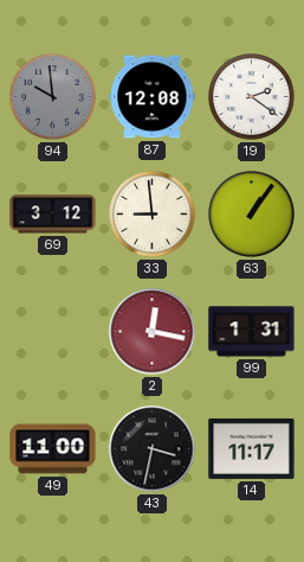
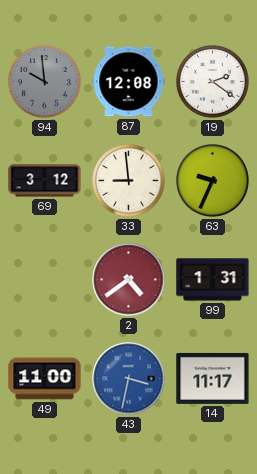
63: 1:06 -> 9:34
2: 12:17 -> 4:39
43 dial: black -> blue
